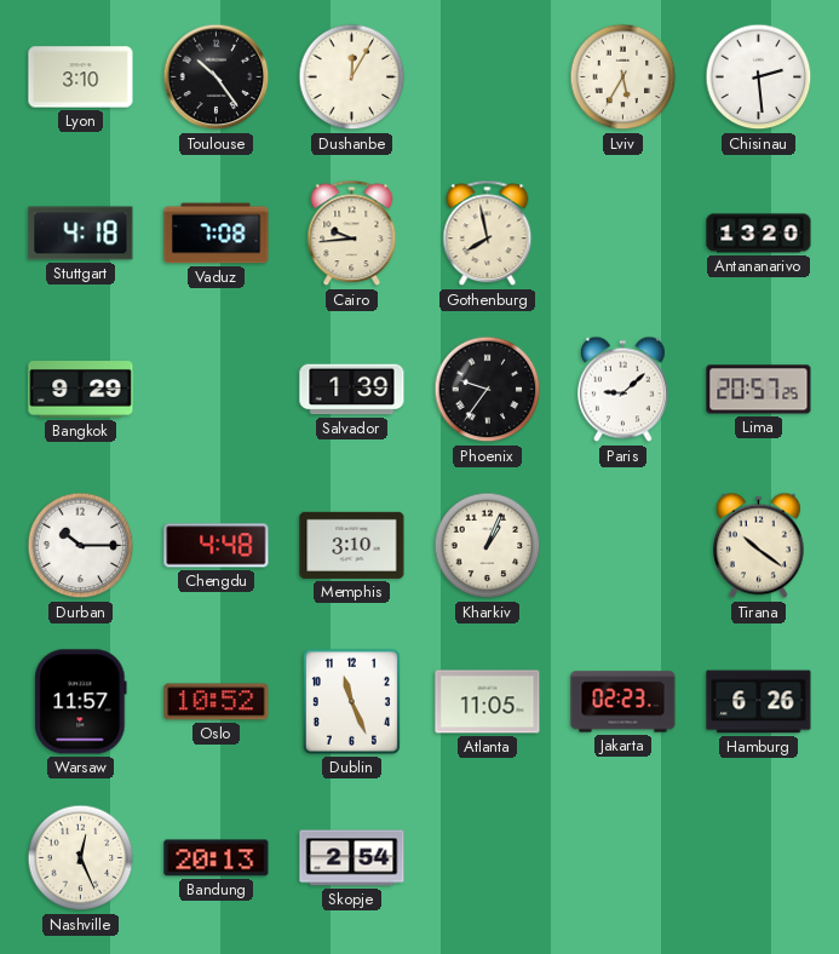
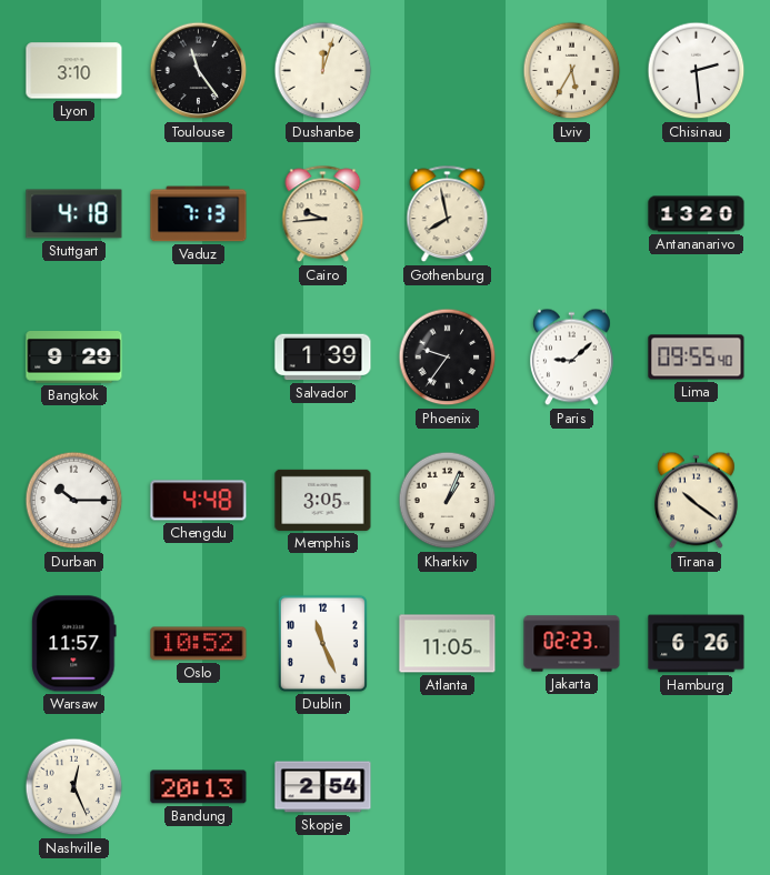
Toulouse: 10:24 -> 11:24
Dushanbe: 12:05 -> 12:03
Vaduz: 7:08 -> 7:13
Lima: 20:57 -> 09:55
Memphis: 3:10 -> 3:05
